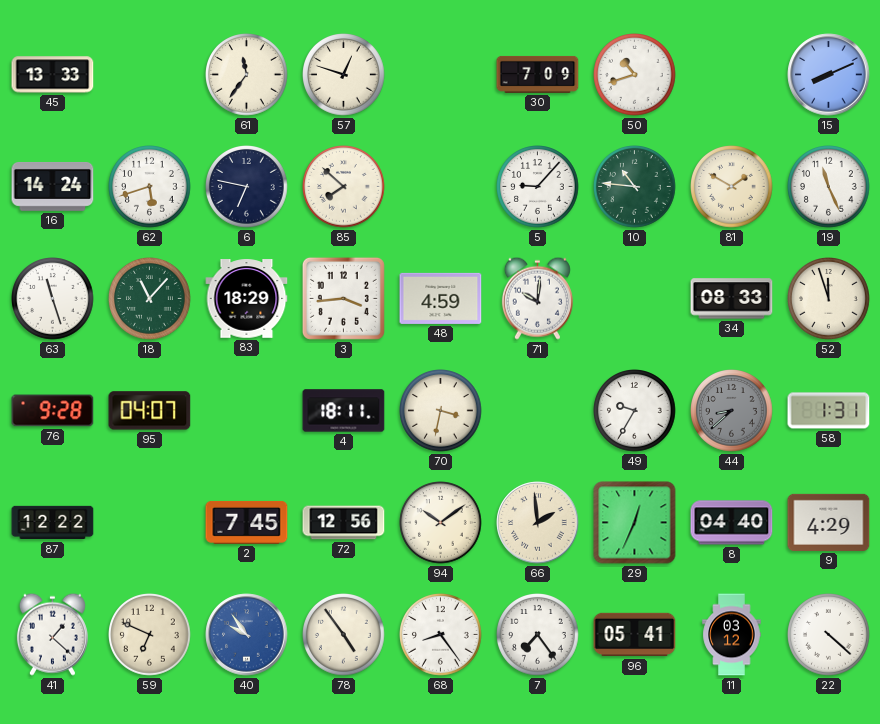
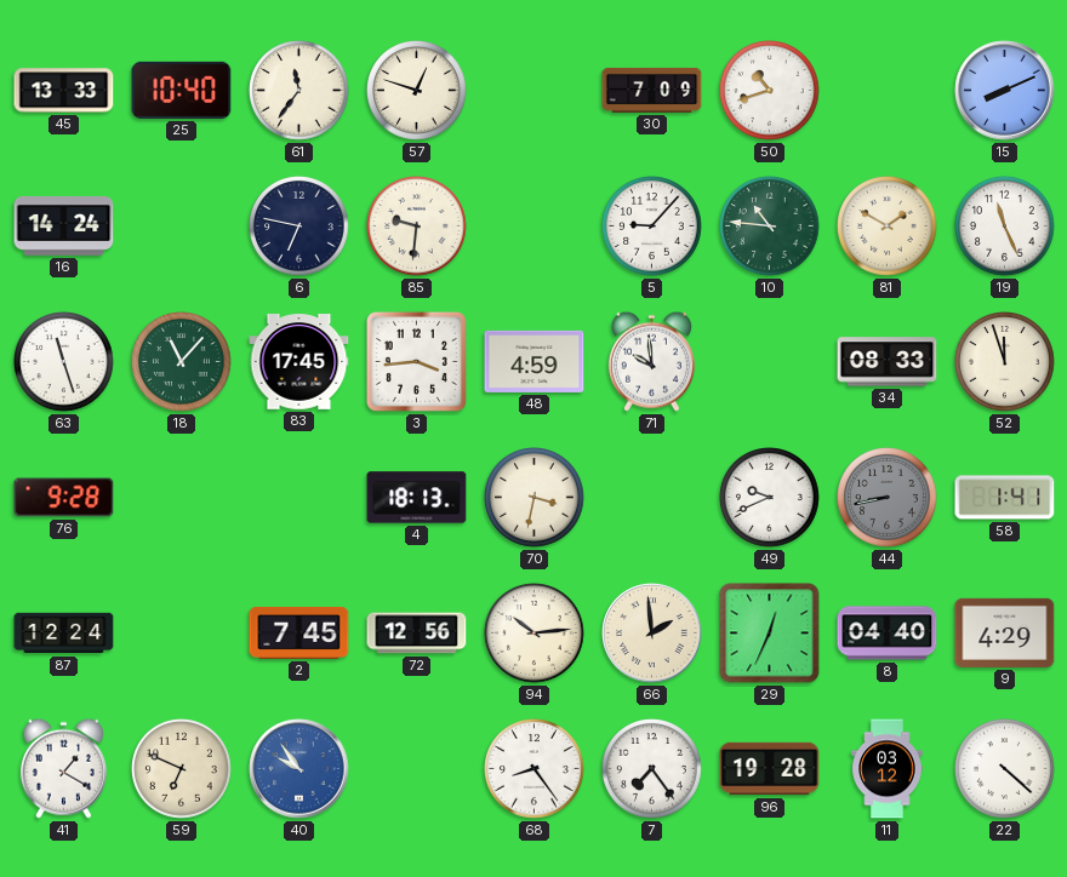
25: none -> 10:40
62: 5:42 -> none
85: 7:52 -> 9:31
83: 18:29 -> 17:45
71: 10:01 -> 9:59
95: 04:07 -> none
4: 18:11 -> 18:13
49: 9:35 -> 9:41
44: 8:38 -> 8:43
58: 1:31 -> 1:41
87: 12:22 -> 12:24
94: 10:09 -> 10:14
41: 1:22 -> 1:20
78: 4:54 -> none
96: 05:41 -> 19:28
